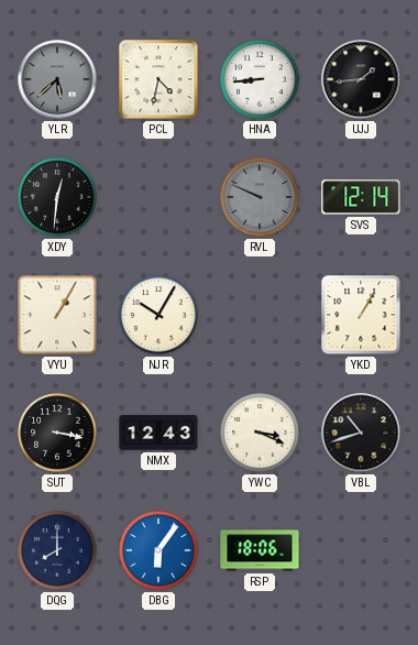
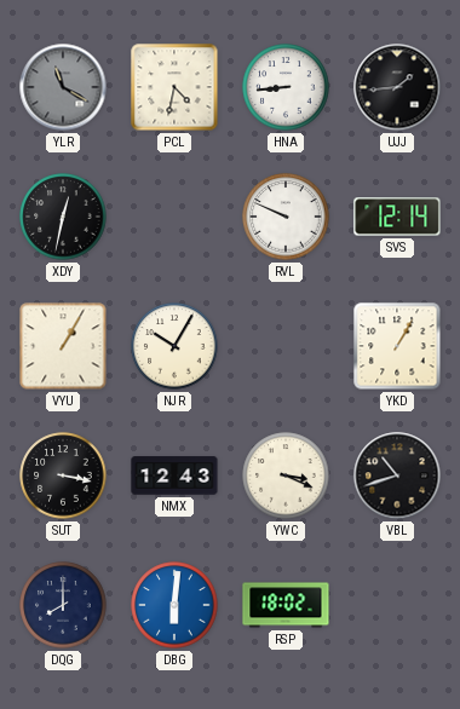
YLR: 5:38 -> 11:20
XDY: 12:31 -> 12:32
RVL dial: grey -> white
DBG: 6:06 -> 6:01
RSP: 18:06 -> 18:02
